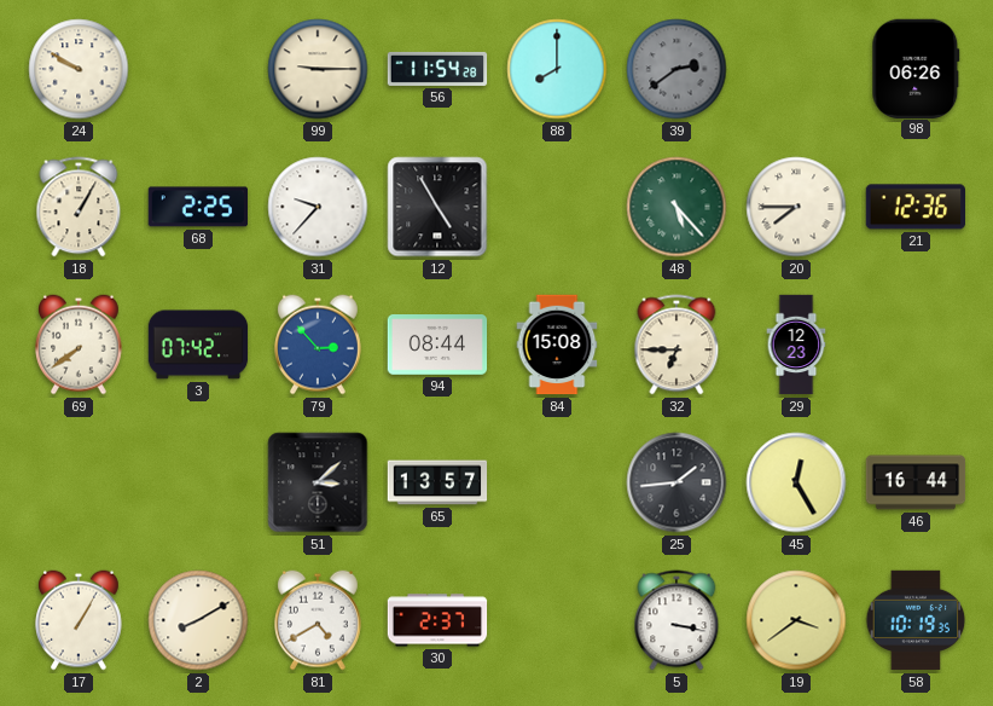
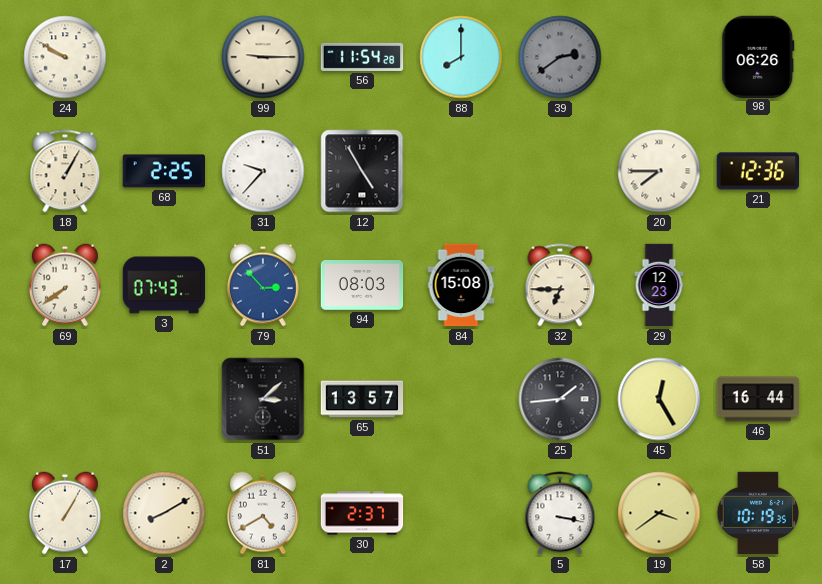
48: 5:23 -> none
3: 07:42 -> 07:43
94: 08:44 -> 08:03
